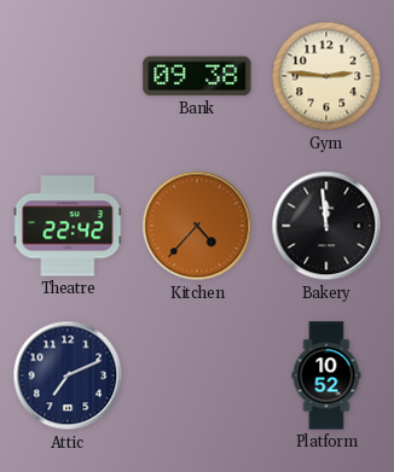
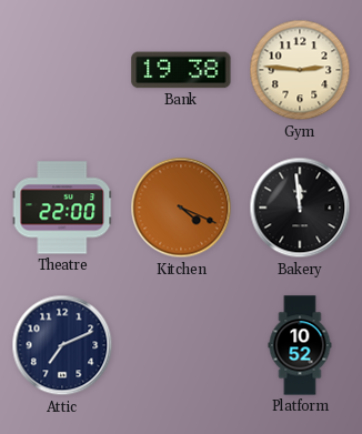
Bank: 09:38 -> 19:38
Theatre: 22:42 -> 22:00
Kitchen: 4:37 -> 4:19
